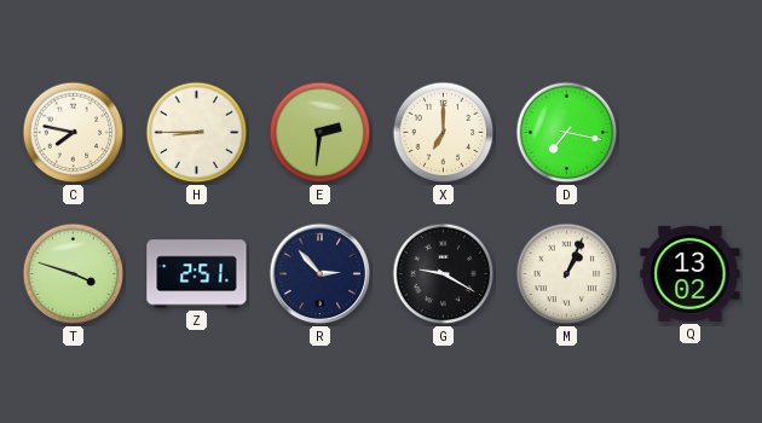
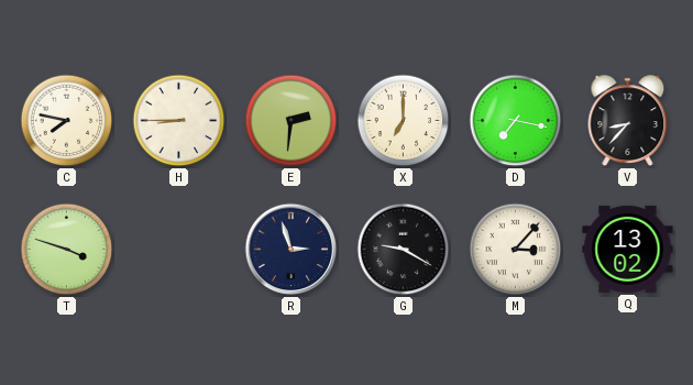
V: none -> 8:37
Z: 2:51 -> none
R: 2:53 -> 2:57
M: 1:04 -> 3:07
